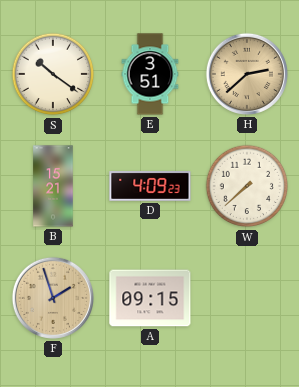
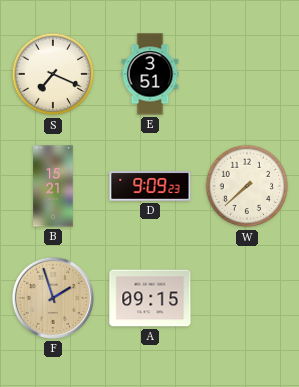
S: 10:21 -> 7:19
H: 2:38 -> none
D: 4:09 -> 9:09
